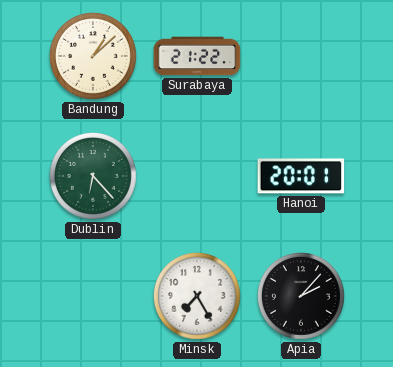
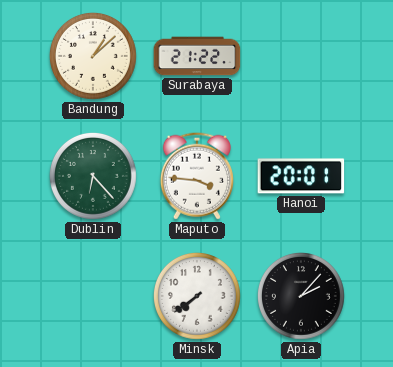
Maputo: none -> 3:46
Minsk: 7:25 -> 7:39
